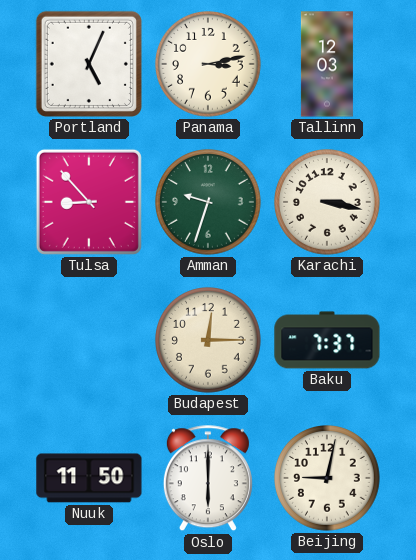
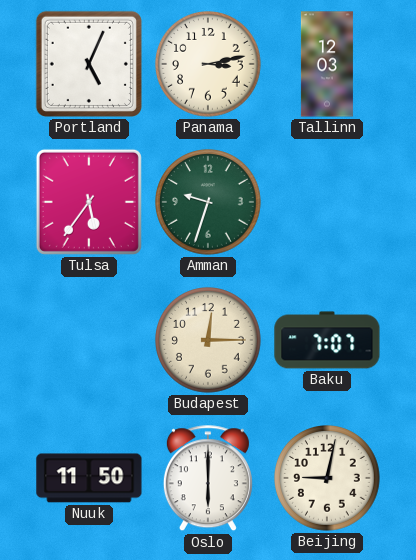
Tulsa: 8:53 -> 5:36
Karachi: 3:17 -> none
Baku: 7:37 -> 7:07
